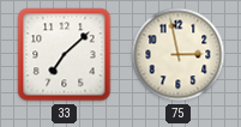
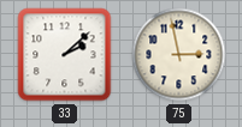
33: 7:08 -> 2:08
